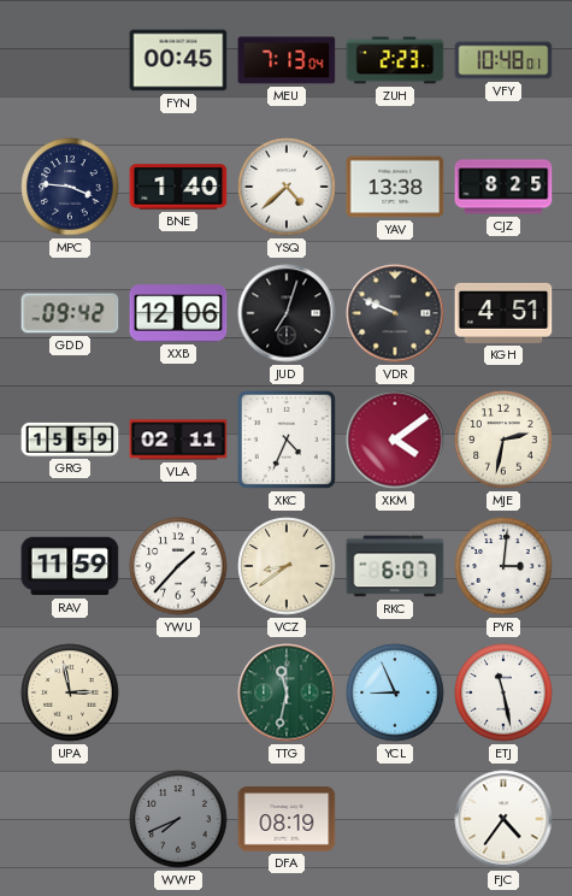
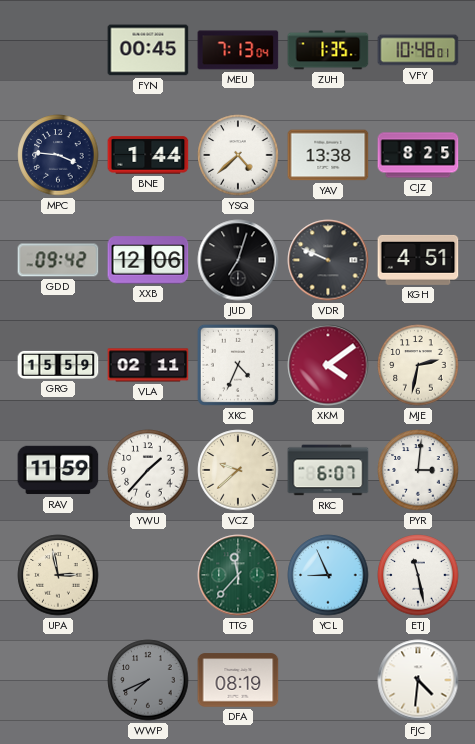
ZUH: 2:23 -> 1:35
BNE: 1:40 -> 1:44
VCZ: 8:39 -> 9:38
TTG: 11:32 -> 11:37
FJC: 4:36 -> 4:31
